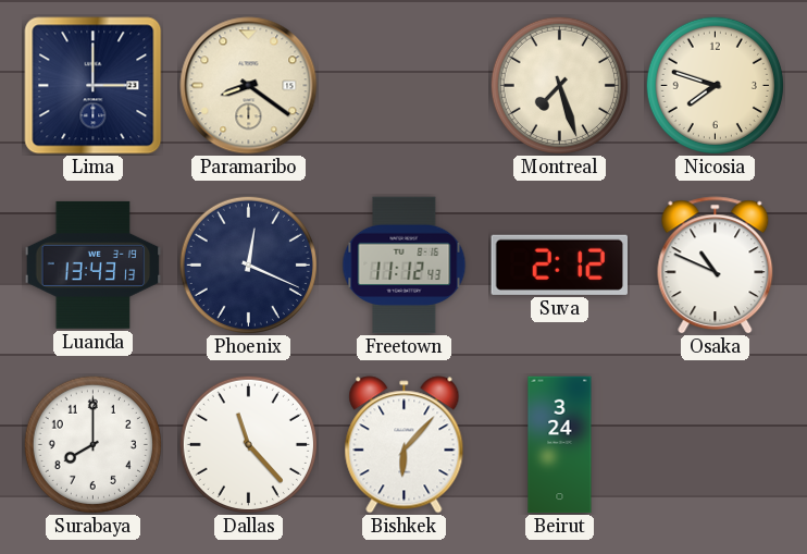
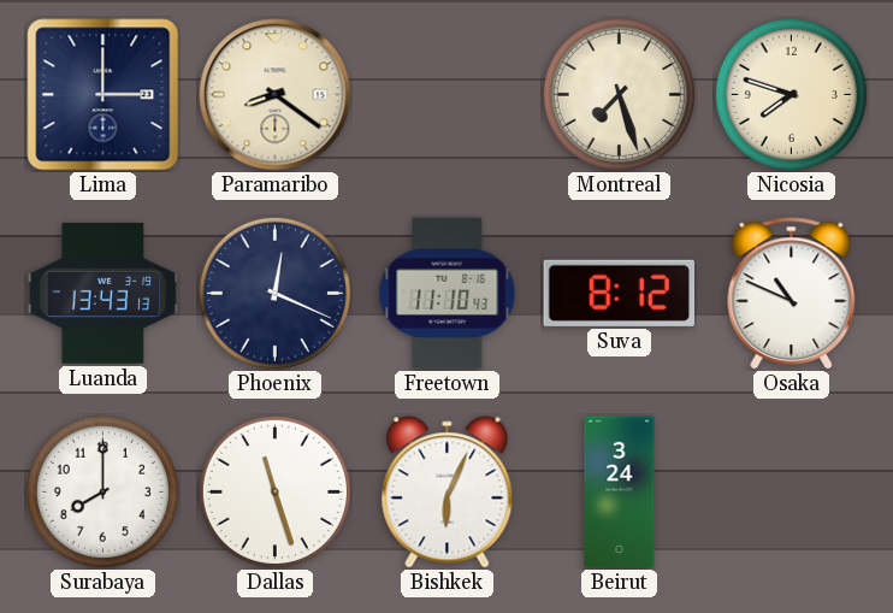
Freetown: 11:12 -> 11:10
Suva: 2:12 -> 8:12
Dallas: 11:23 -> 11:27
Bishkek: 6:07 -> 6:04
